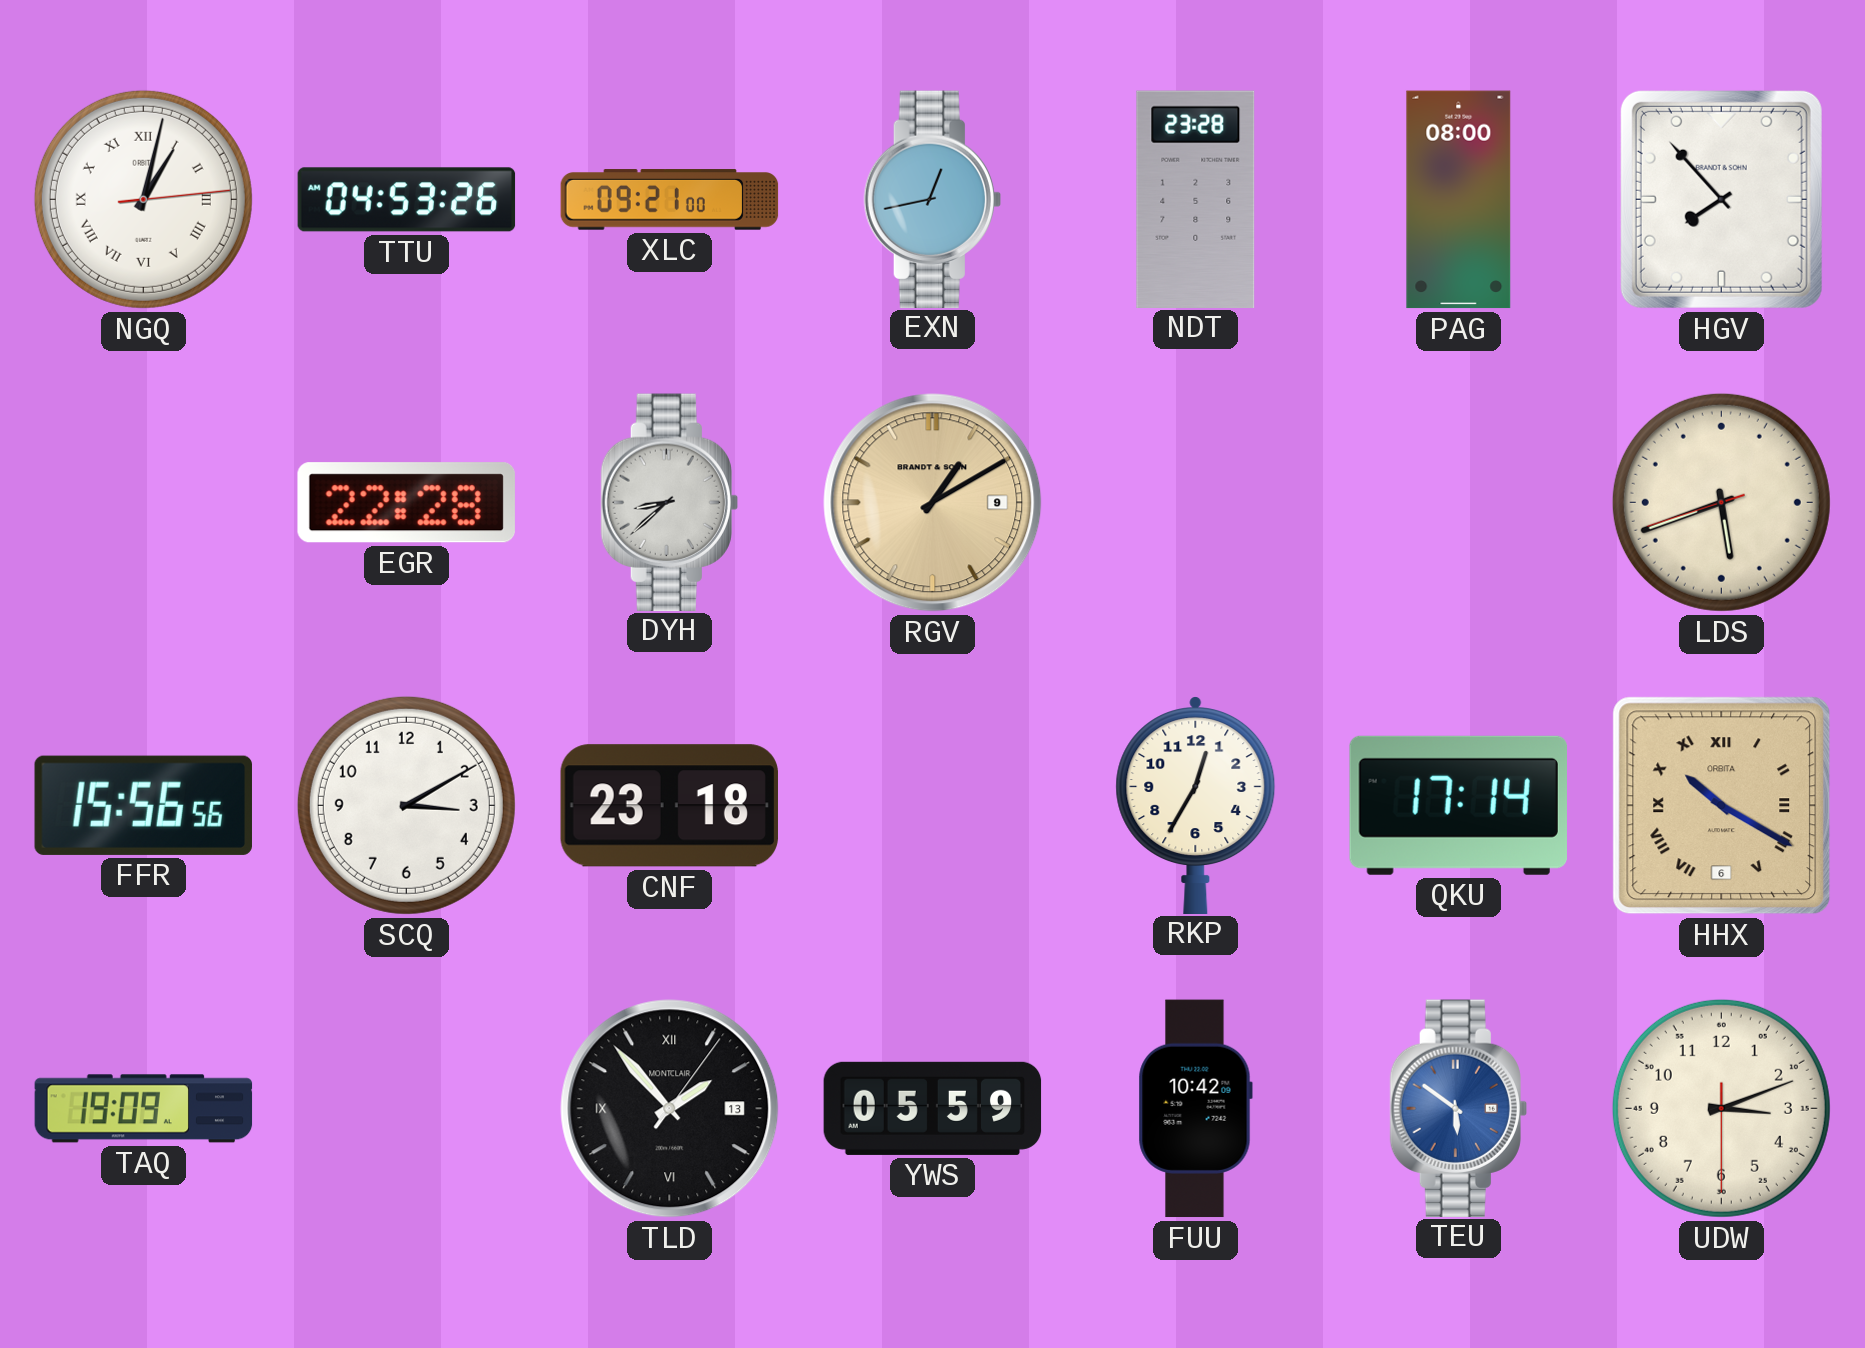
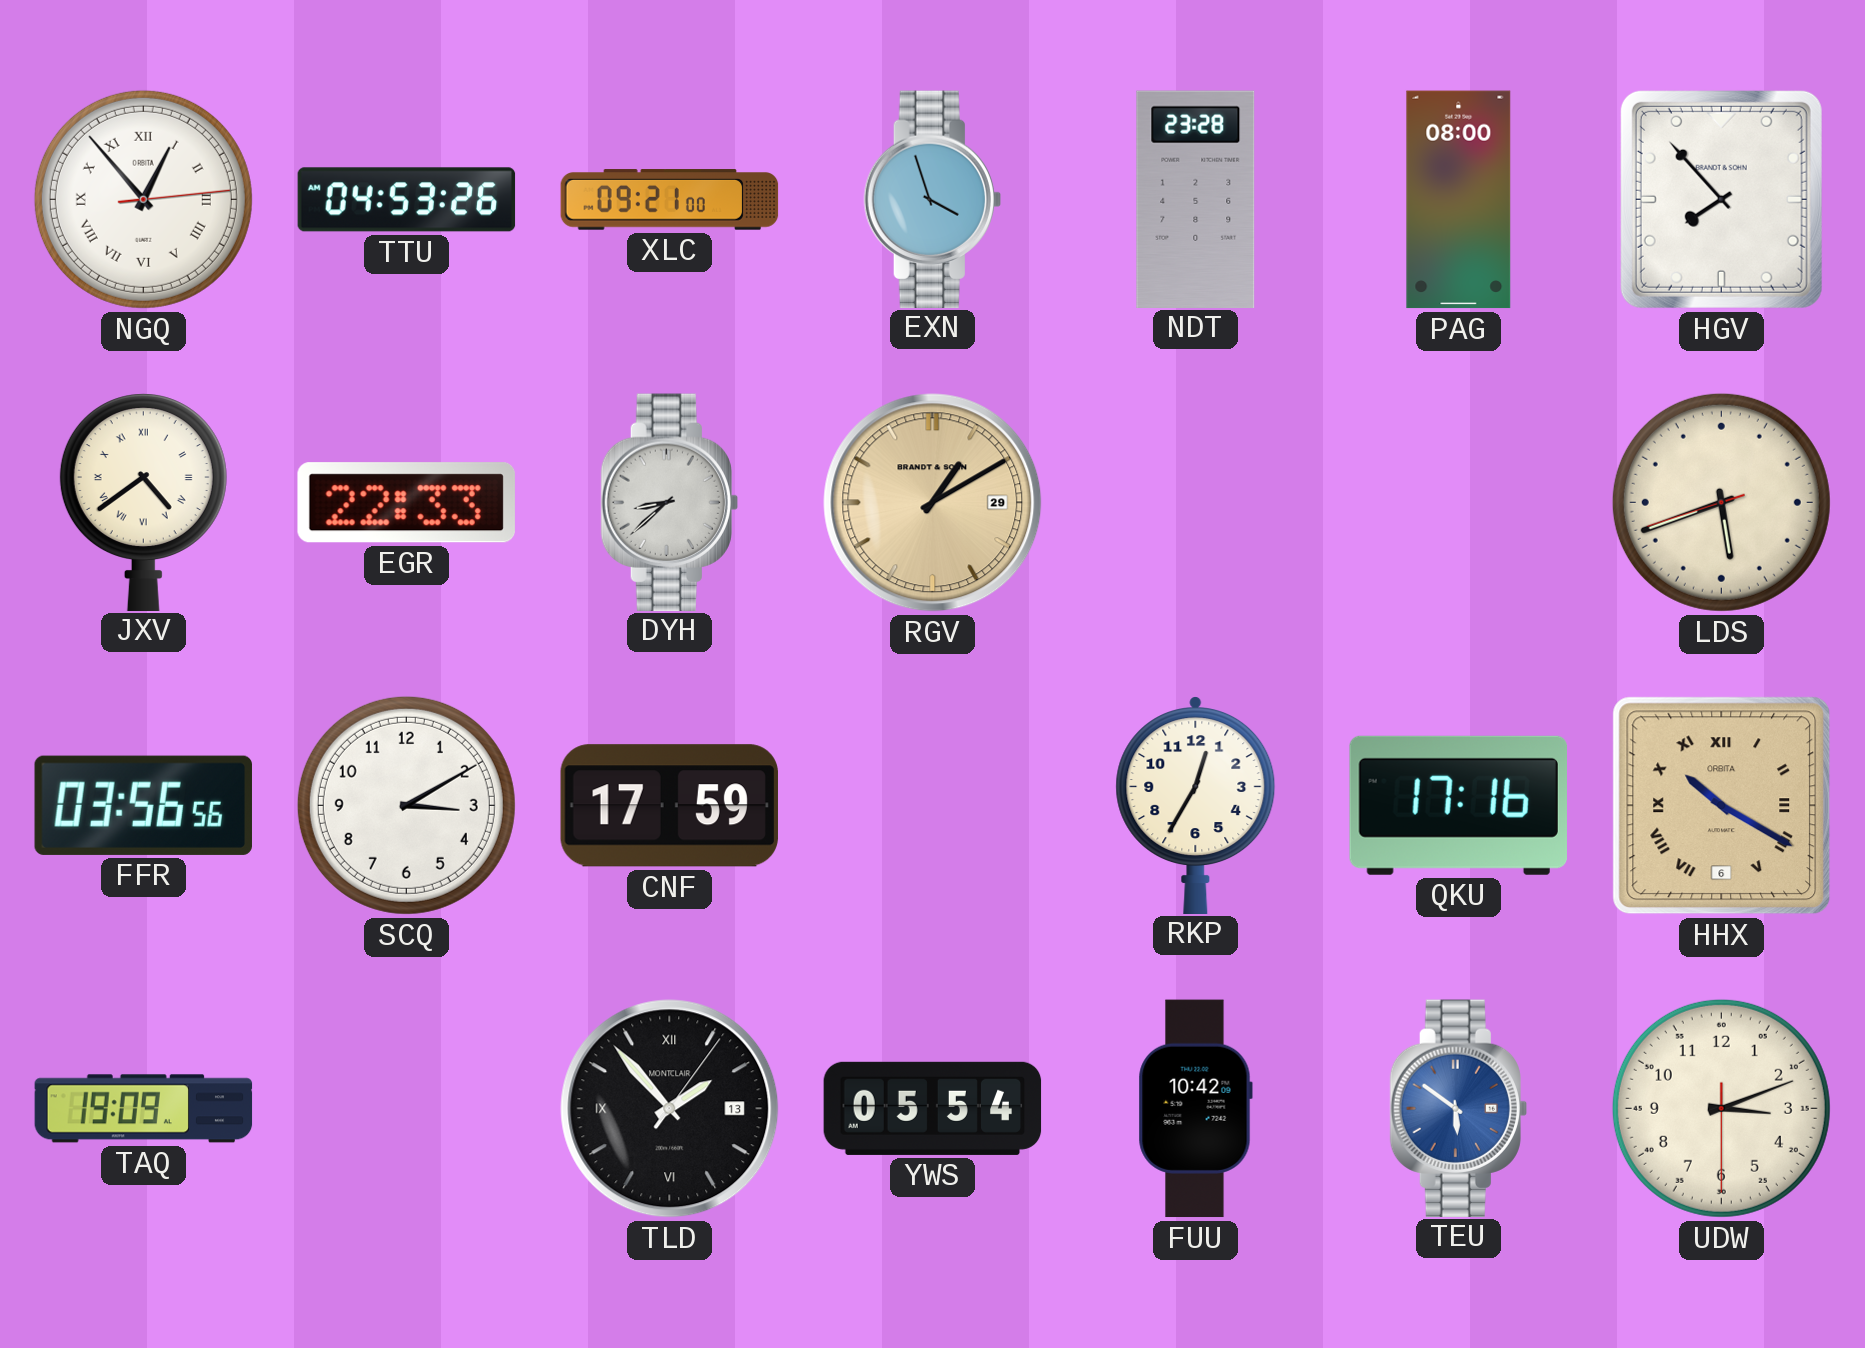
NGQ: 1:02 -> 12:53
EXN: 12:43 -> 3:57
JXV: none -> 4:39
EGR: 22:28 -> 22:33
RGV date: 9 -> 29
FFR: 15:56 -> 03:56
CNF: 23:18 -> 17:59
QKU: 17:14 -> 17:16
YWS: 05:59 -> 05:54
